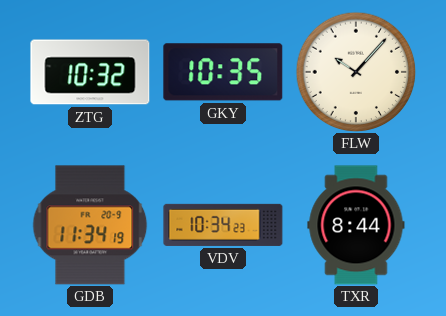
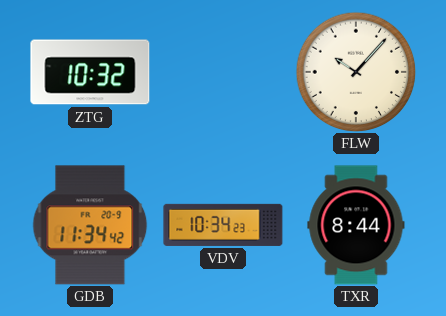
GKY: 10:35 -> none
GDB: 11:34:19 -> 11:34:42
